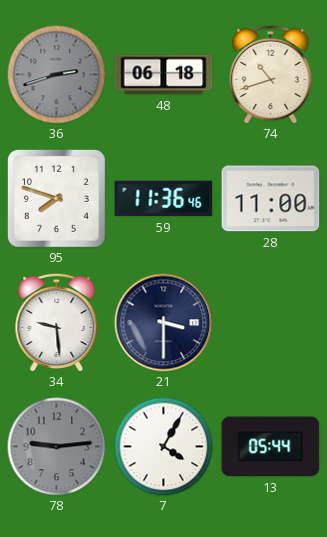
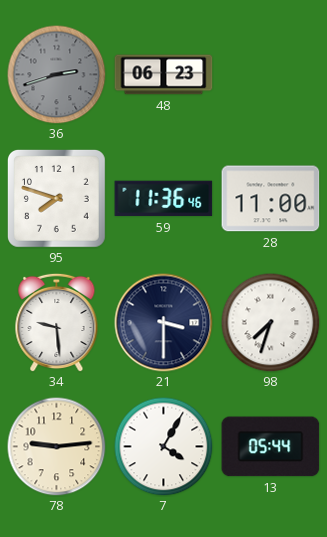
48: 06:18 -> 06:23
74: 10:42 -> none
98: none -> 7:33
78 dial: grey -> cream
